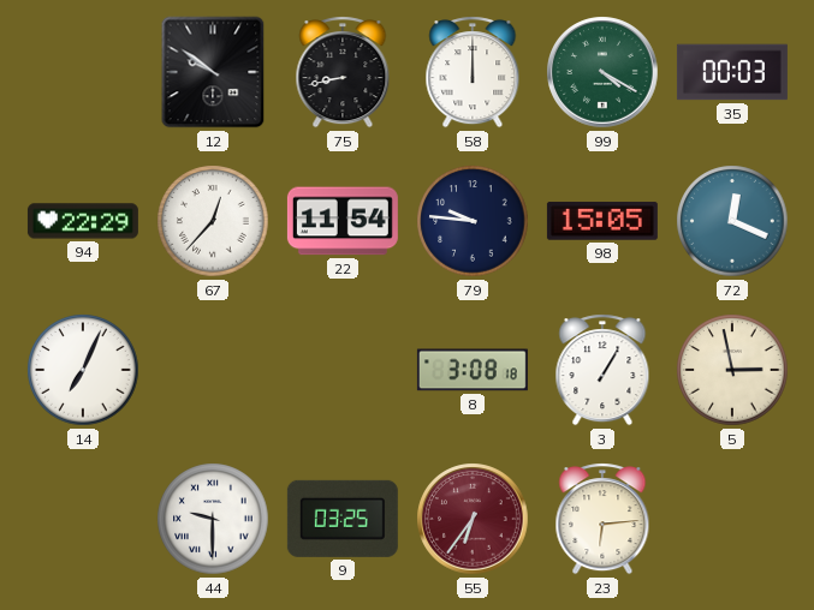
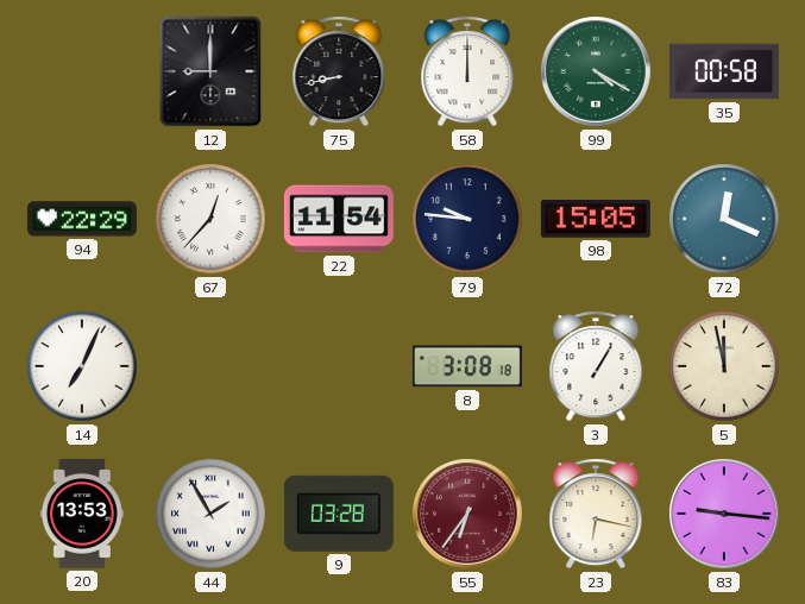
12: 9:51 -> 9:00
35: 00:03 -> 00:58
5: 2:58 -> 11:58
20: none -> 13:53
44: 9:30 -> 1:55
9: 03:25 -> 03:28
23: 6:14 -> 6:17
83: none -> 9:16
